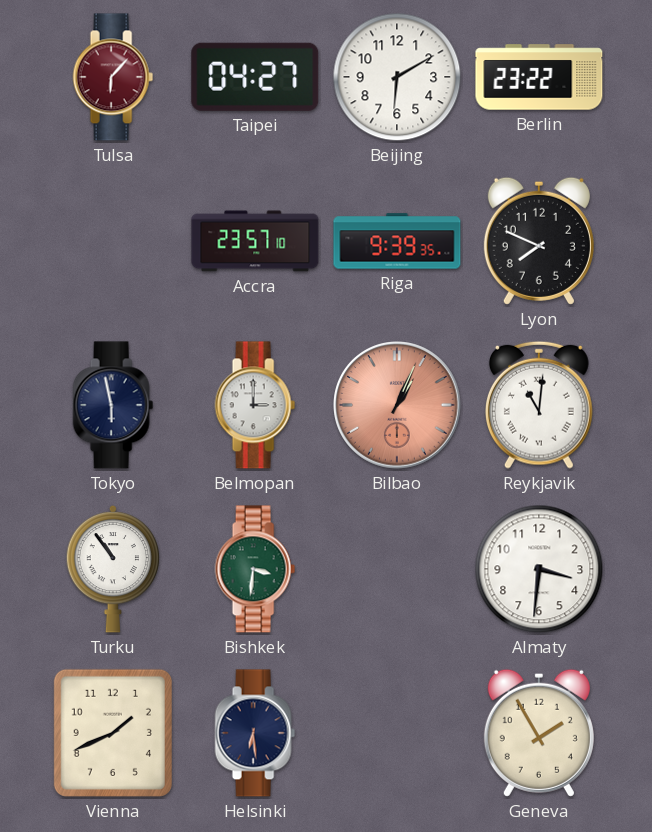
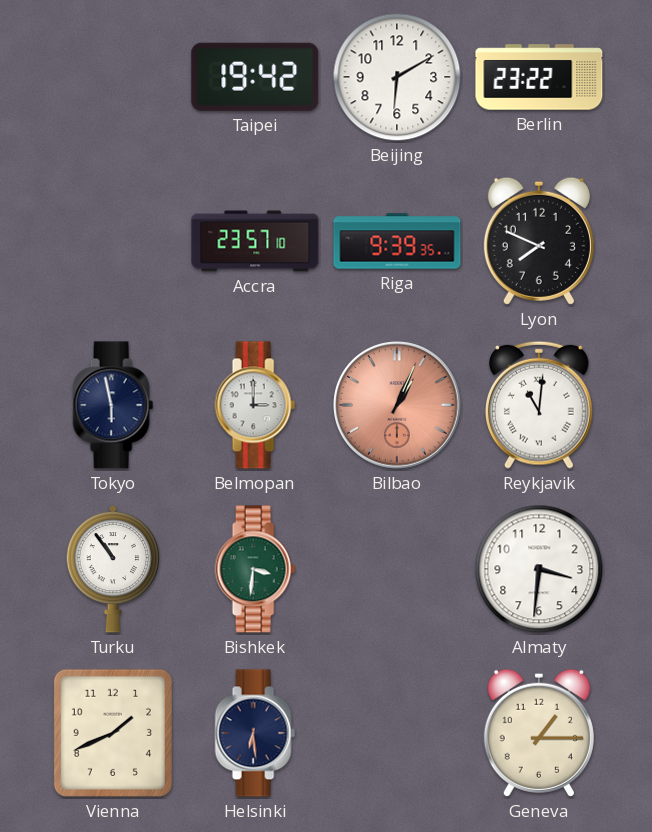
Tulsa: 6:07 -> none
Taipei: 04:27 -> 19:42
Geneva: 1:55 -> 1:15
